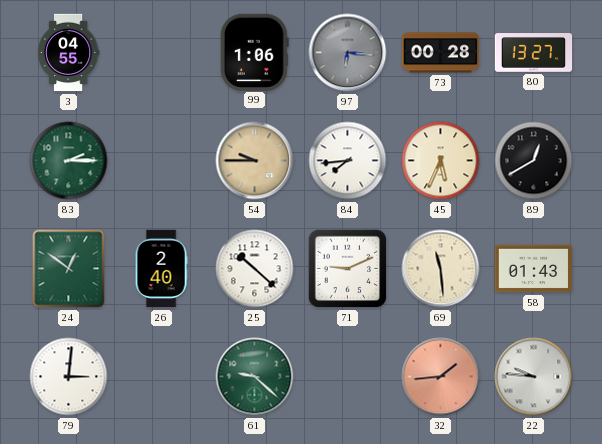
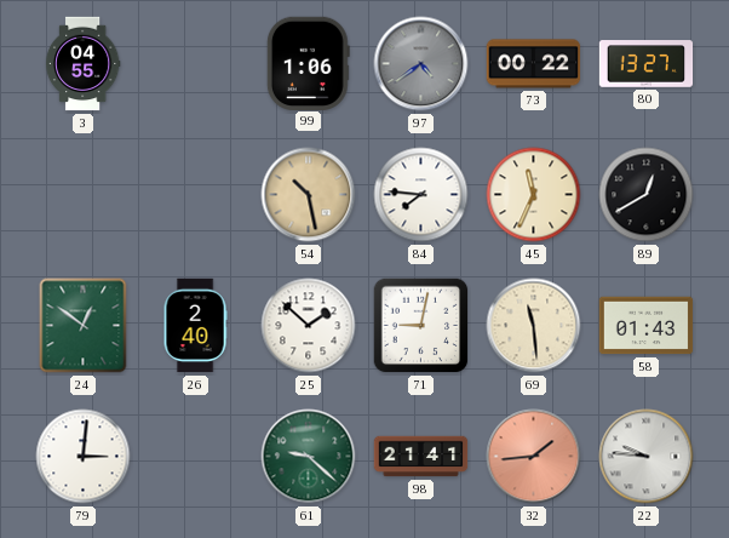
97: 6:16 -> 4:39
73: 00:28 -> 00:22
83: 2:15 -> none
54: 9:45 -> 10:28
84: 7:44 -> 7:46
45: 5:34 -> 11:34
25: 10:22 -> 1:52
71: 9:11 -> 9:02
98: none -> 21:41
